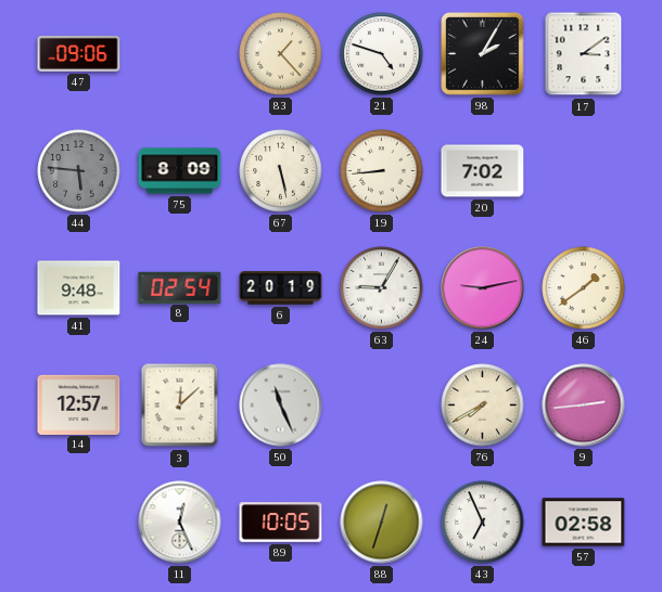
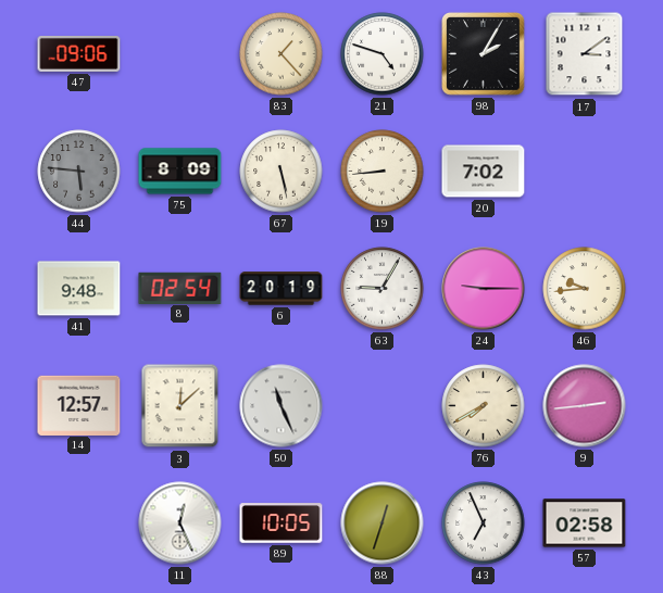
24: 9:13 -> 9:15
46: 1:39 -> 9:44
